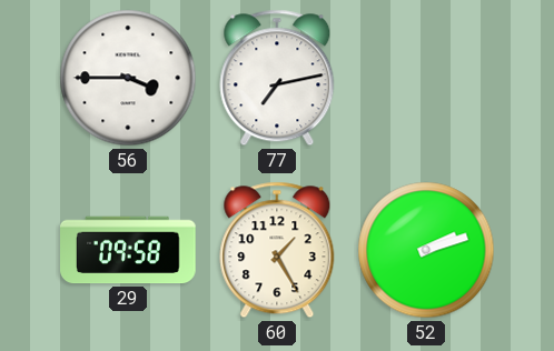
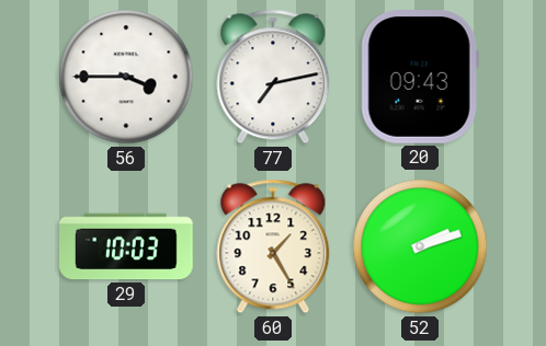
20: none -> 09:43
29: 09:58 -> 10:03
